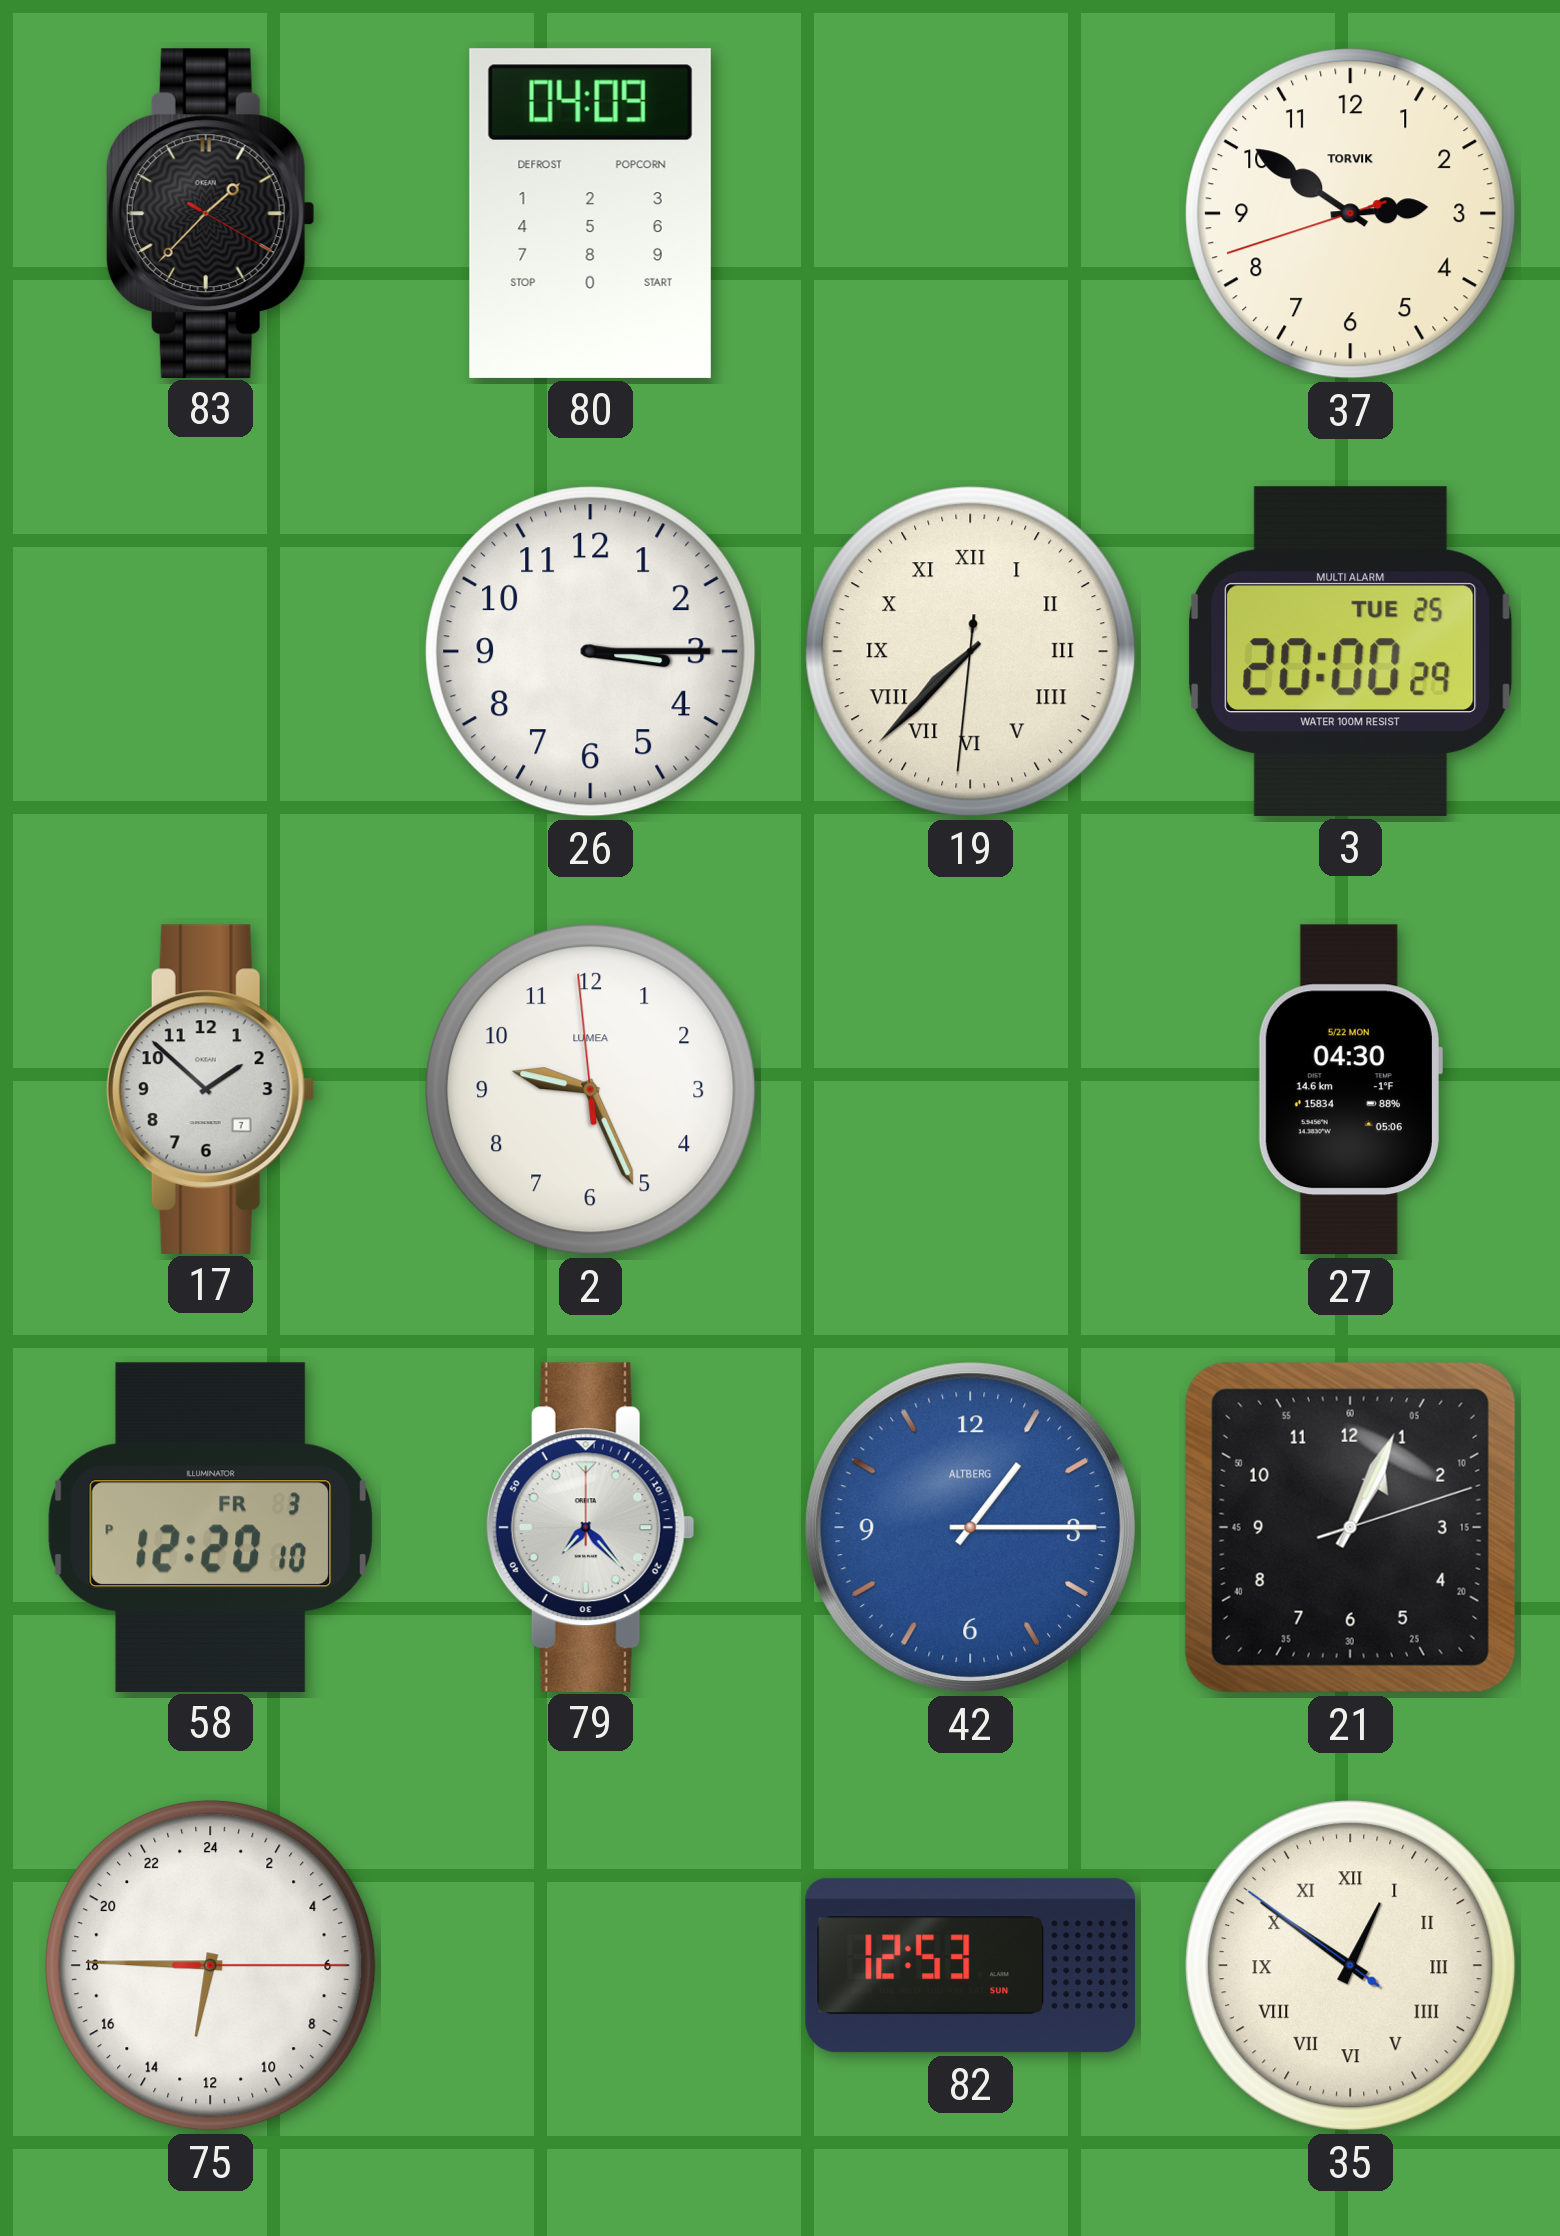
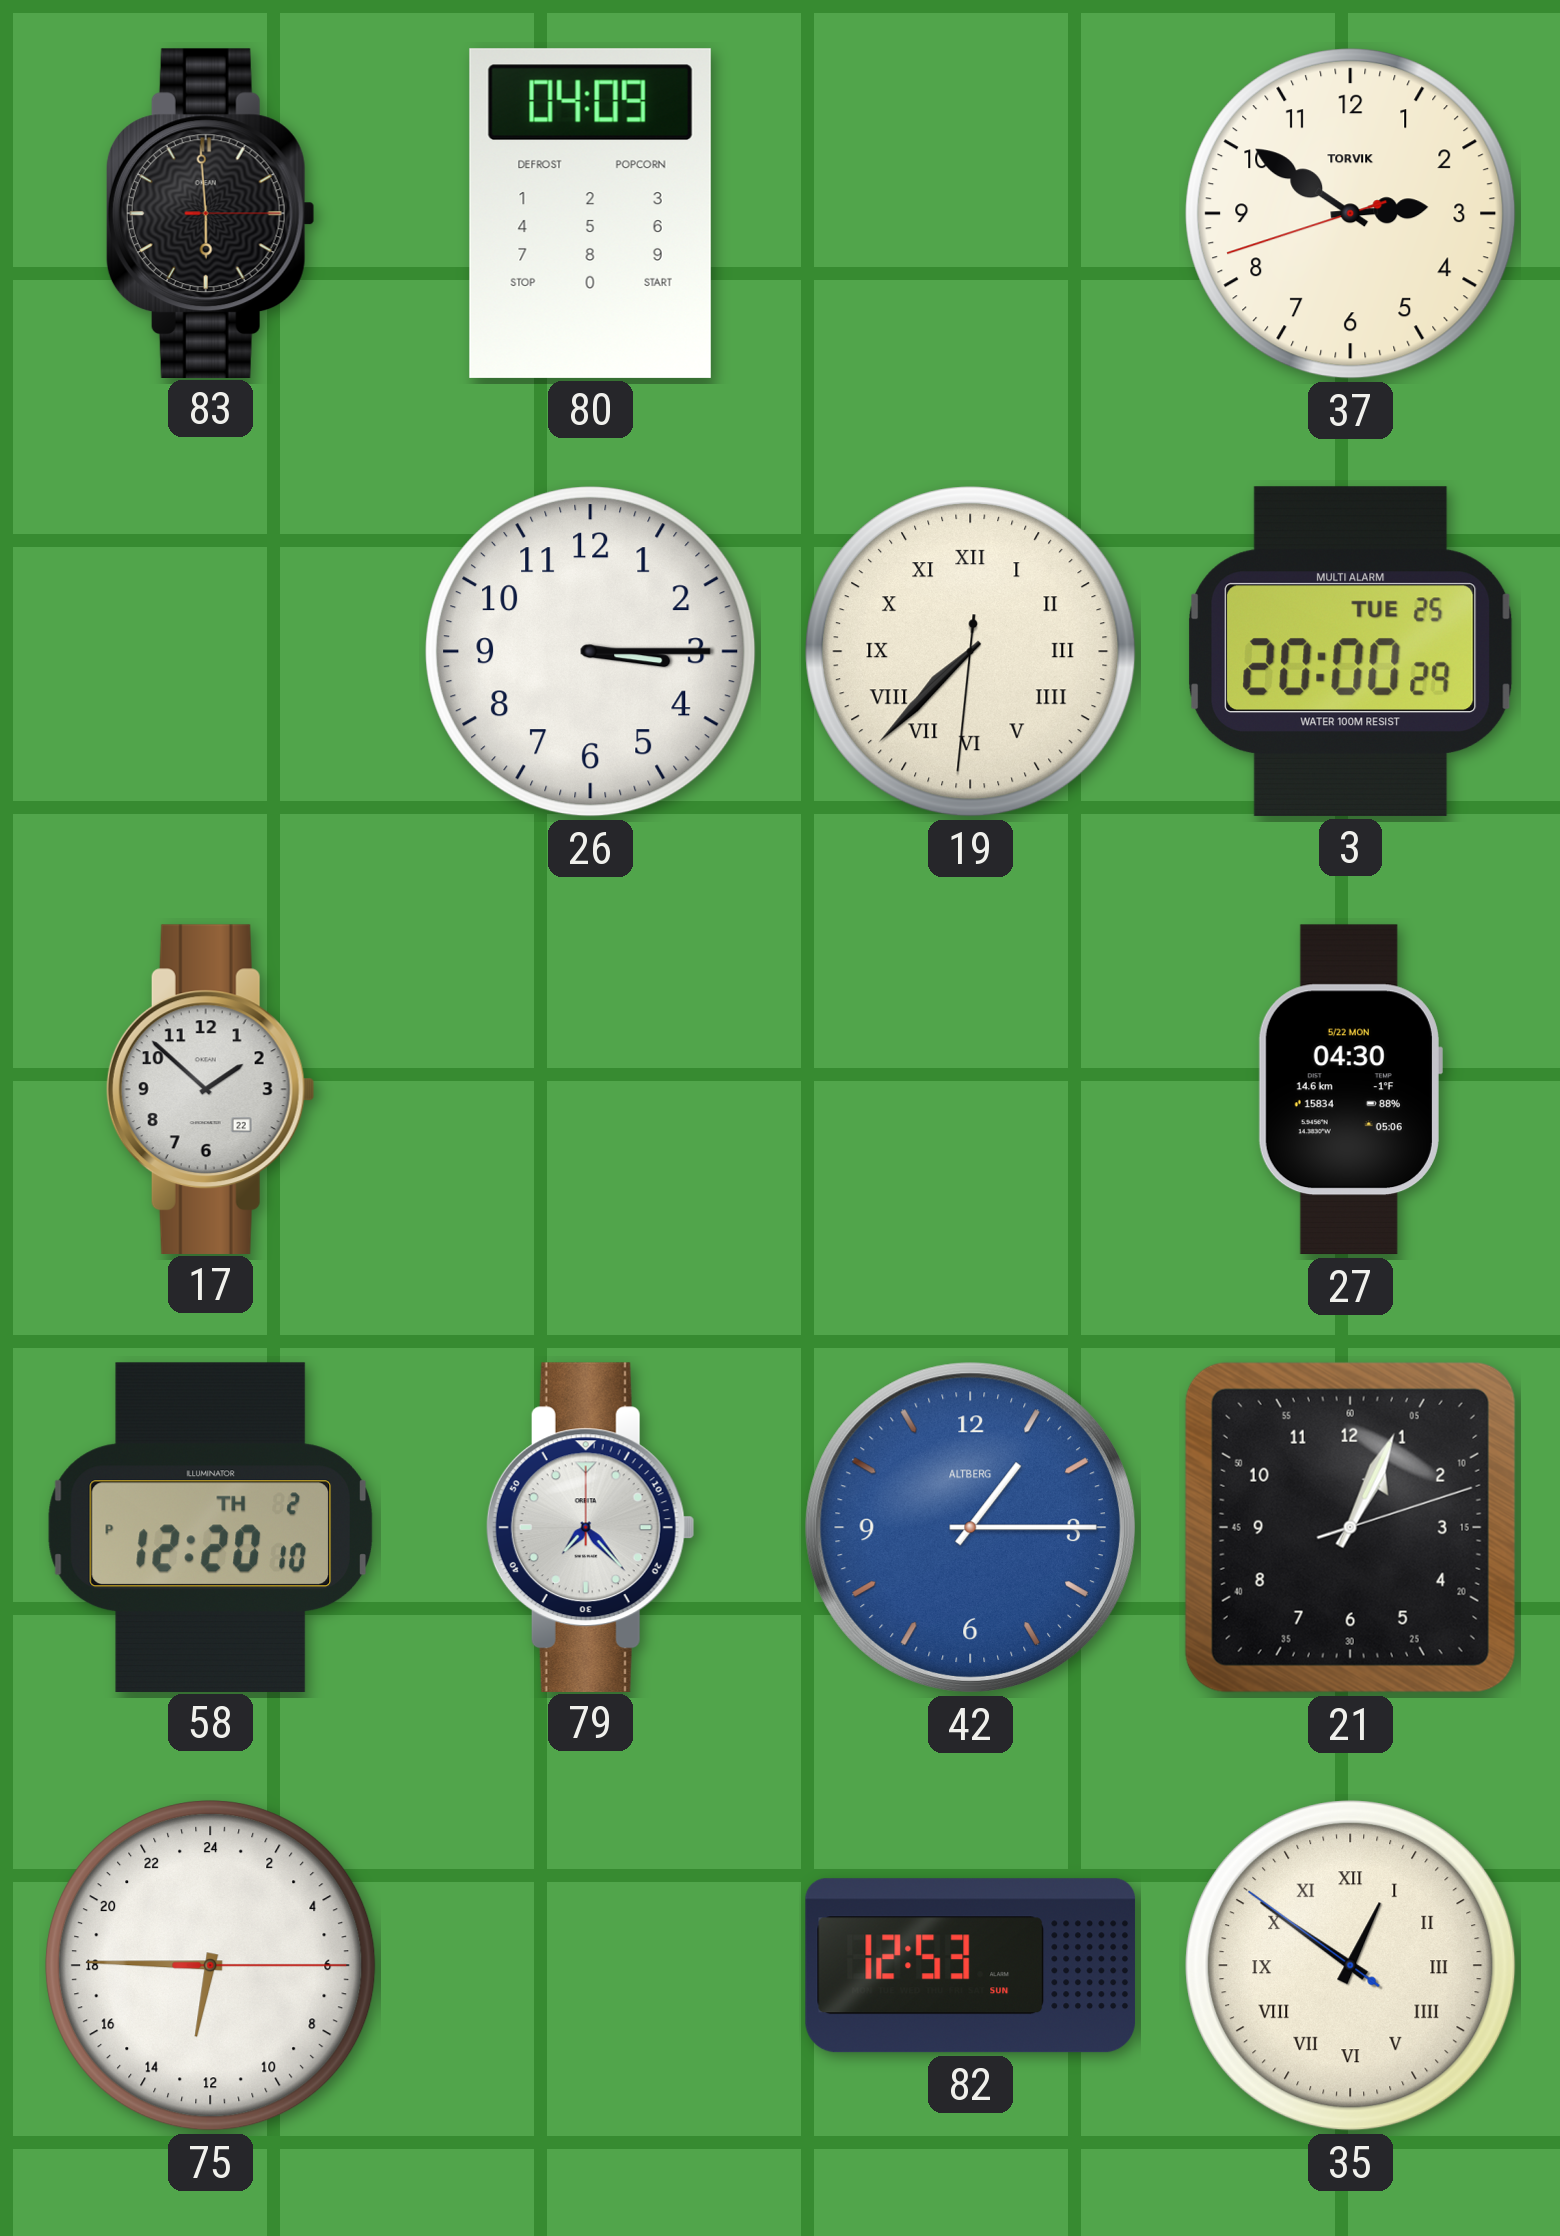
83: 1:37 -> 5:59
17 date: 7 -> 22
2: 9:25 -> none
58 date: FR 3 -> TH 2
